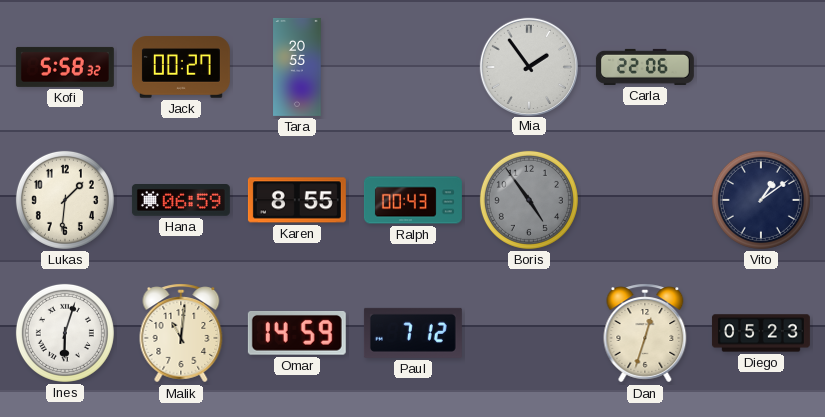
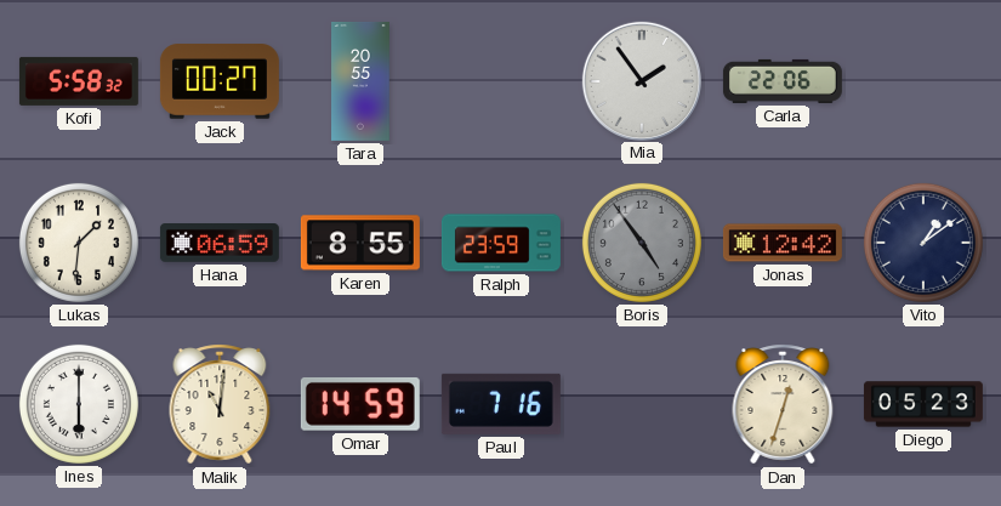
Ralph: 00:43 -> 23:59
Jonas: none -> 12:42
Ines: 6:03 -> 6:00
Paul: 7:12 -> 7:16
